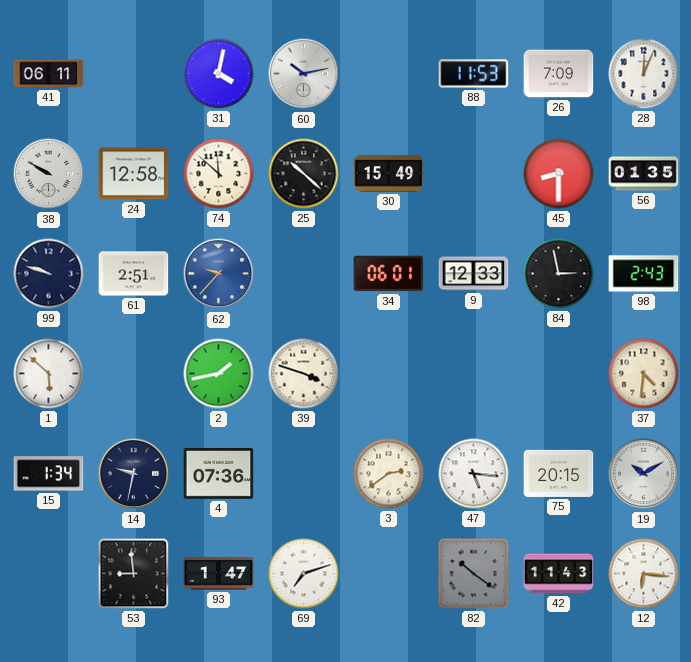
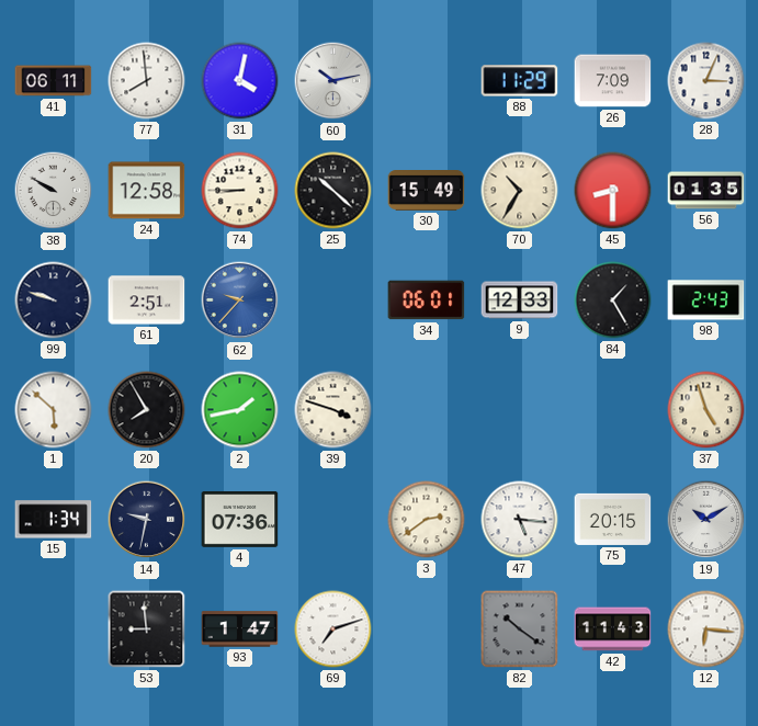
77: none -> 7:59
88: 11:53 -> 11:29
28: 12:04 -> 3:04
74: 11:52 -> 8:45
70: none -> 10:35
84: 2:58 -> 1:25
20: none -> 7:55
37: 4:31 -> 4:57
